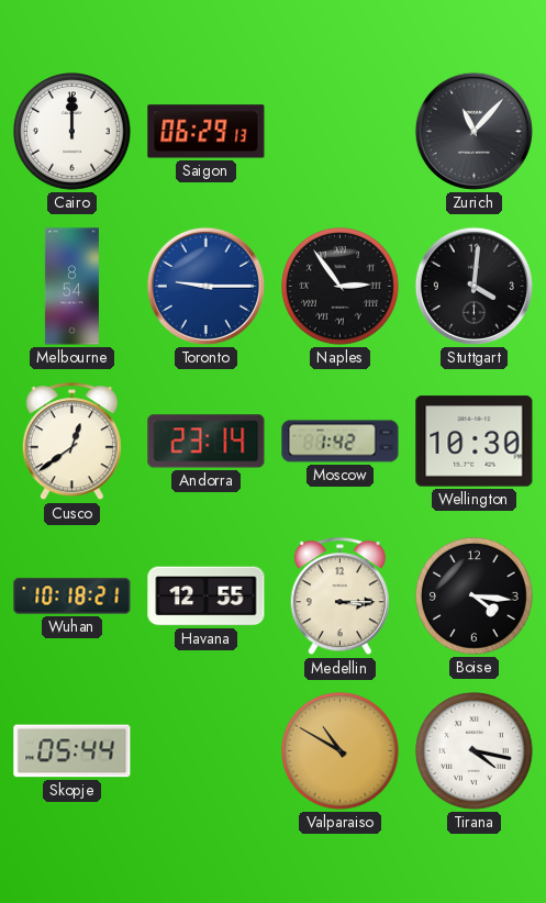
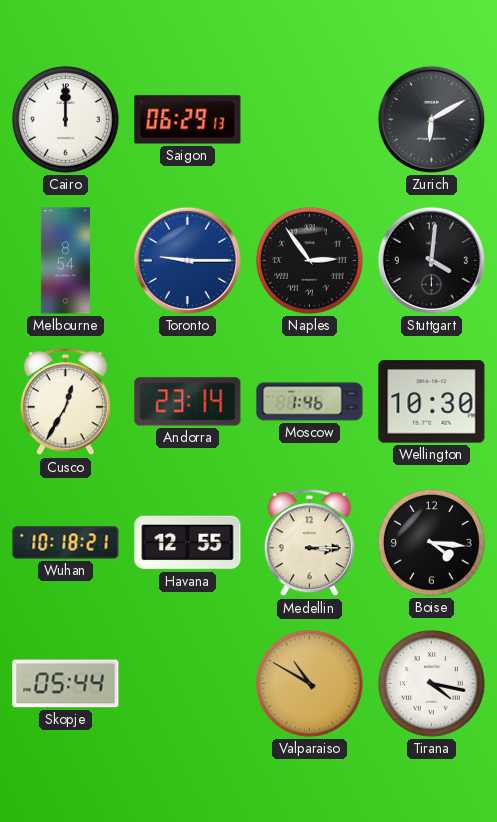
Zurich: 11:07 -> 6:10
Cusco: 12:39 -> 12:35
Moscow: 1:42 -> 1:46
